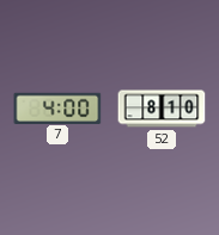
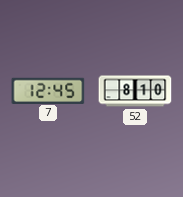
7: 4:00 -> 12:45
